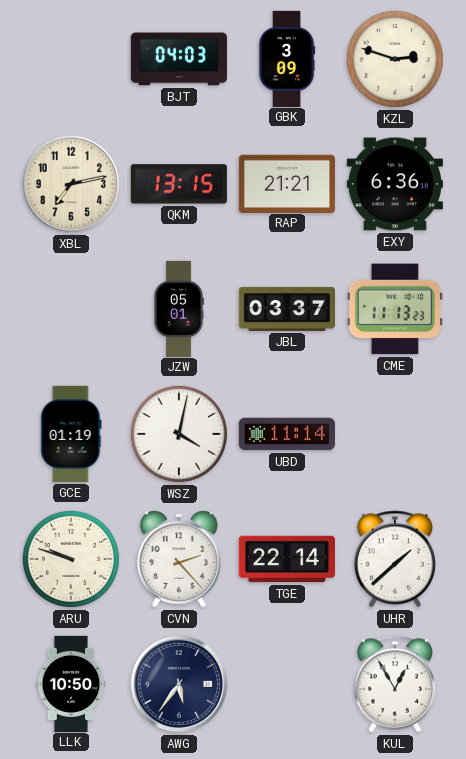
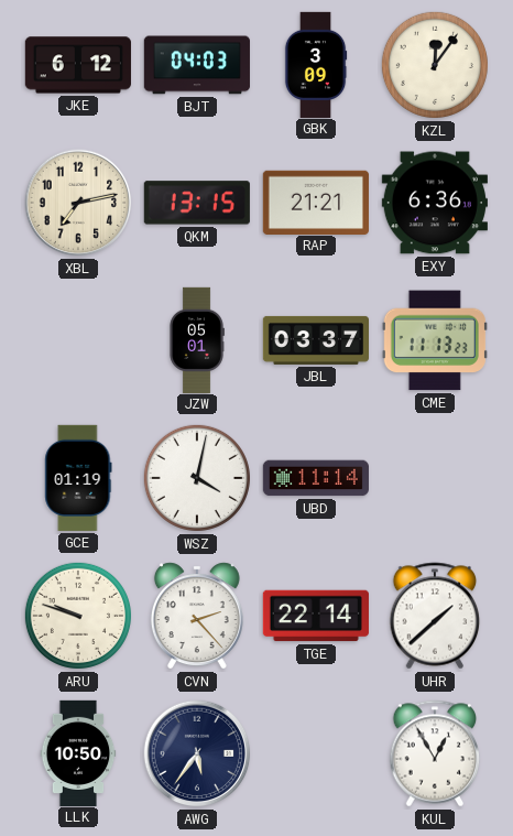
JKE: none -> 6:12
KZL: 2:48 -> 12:06
